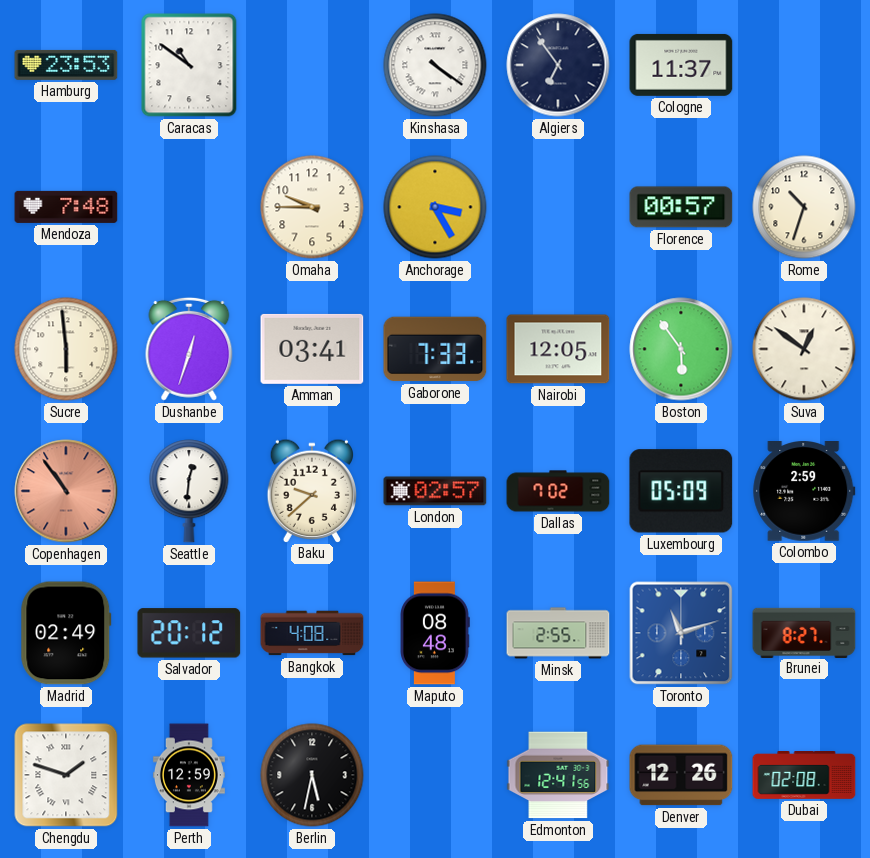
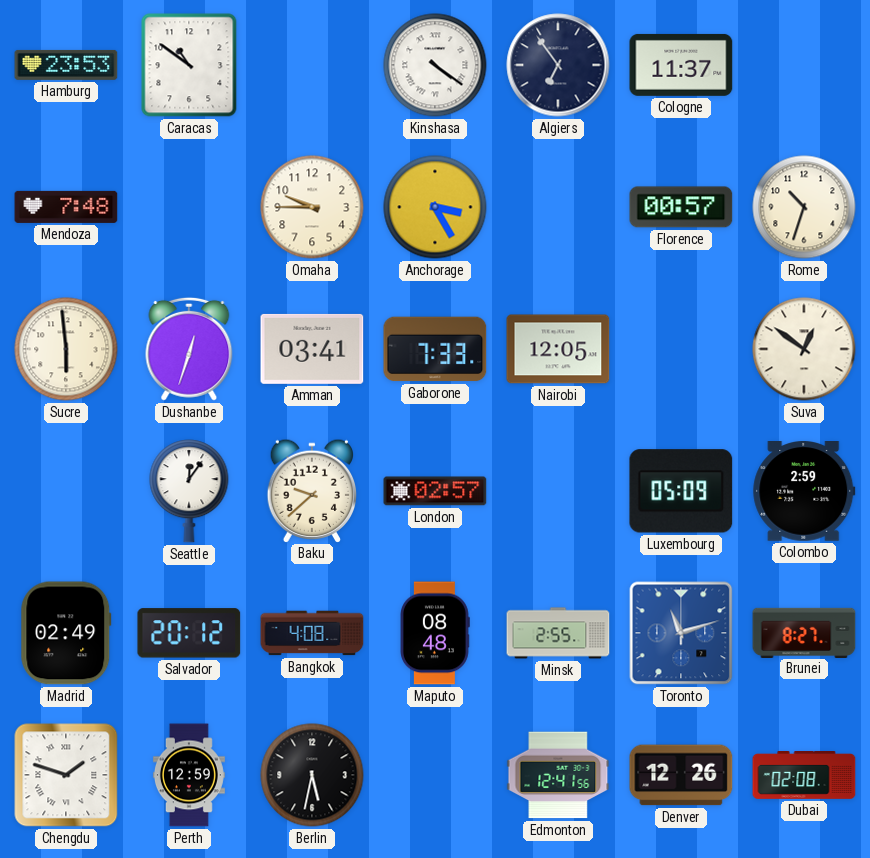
Boston: 5:54 -> none
Copenhagen: 10:54 -> none
Seattle: 12:31 -> 12:06
Dallas: 7:02 -> none
